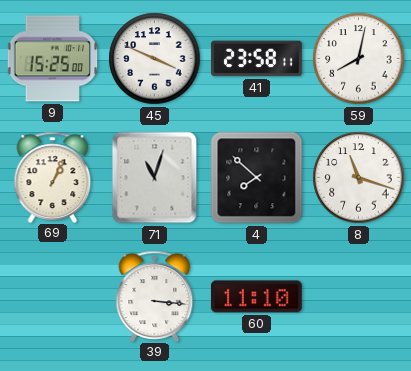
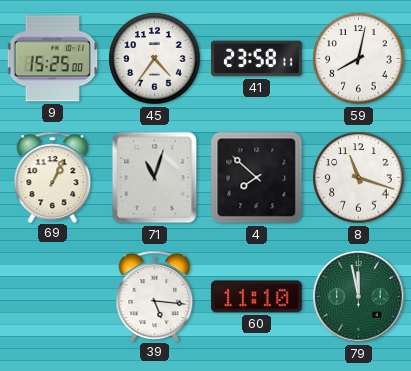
45: 3:49 -> 4:36
39: 3:16 -> 5:16
79: none -> 11:58
